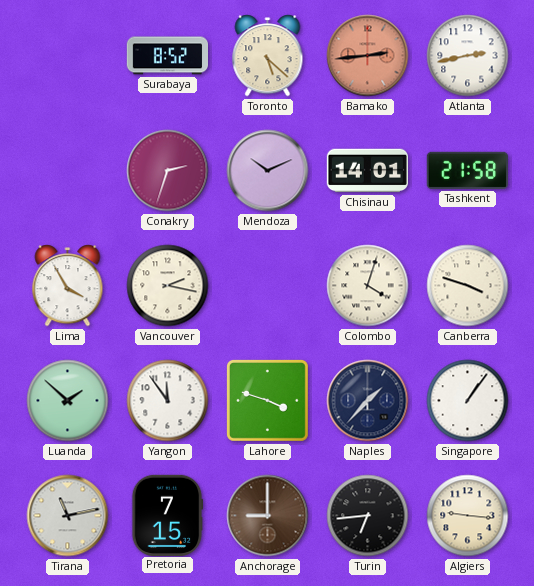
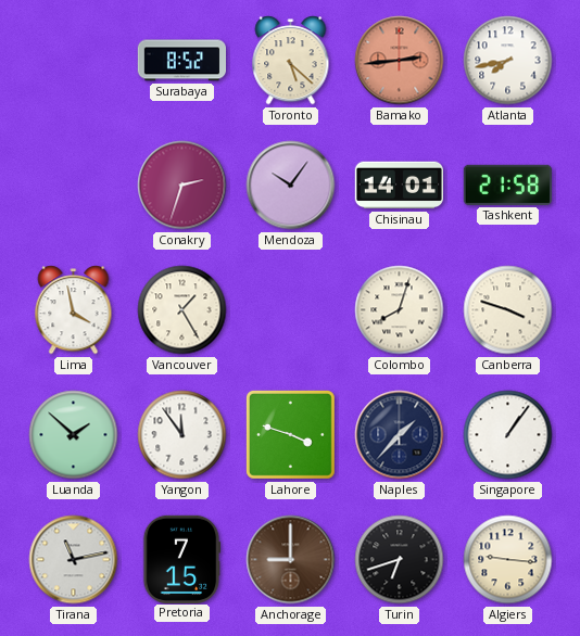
Atlanta: 2:43 -> 7:43
Mendoza: 10:11 -> 10:06
Lima: 3:55 -> 3:58
Vancouver: 2:17 -> 1:25
Colombo: 4:03 -> 8:03
Turin: 6:44 -> 6:42
